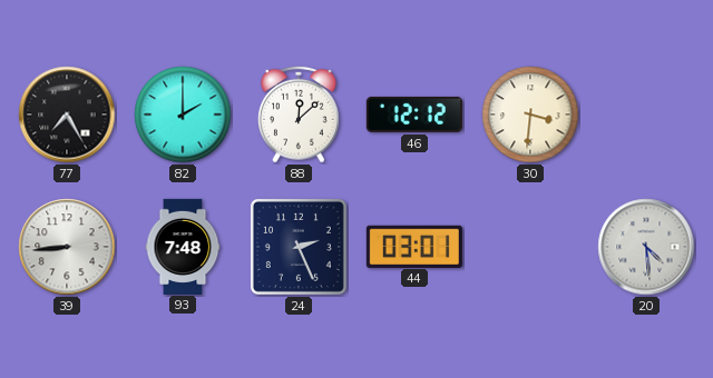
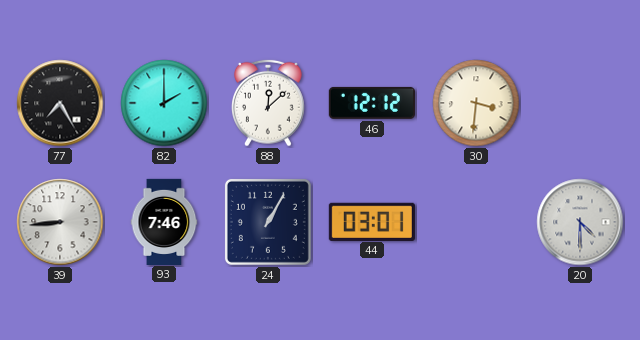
93: 7:48 -> 7:46
24: 2:26 -> 1:05
20: 4:29 -> 4:30
